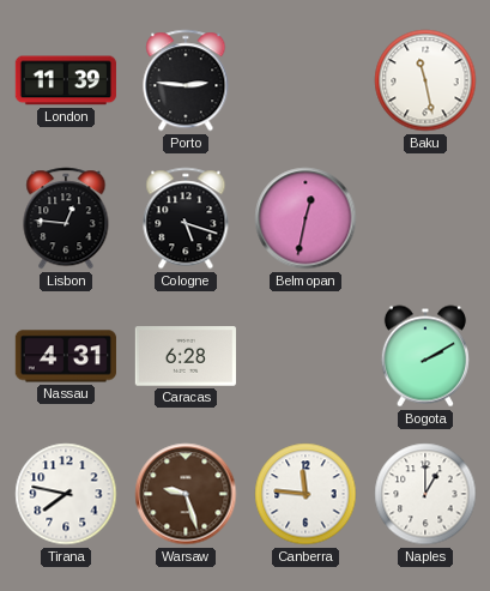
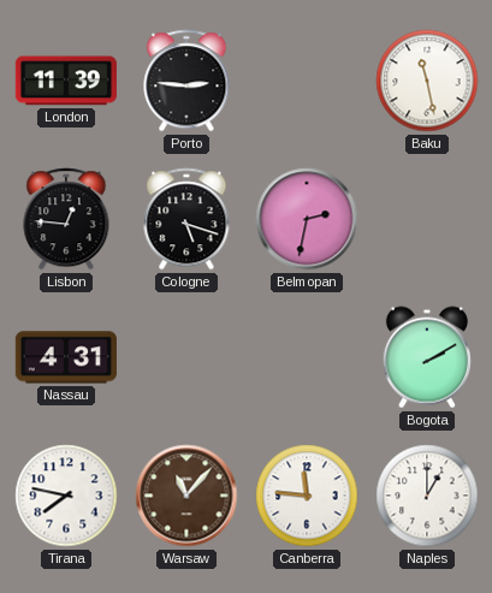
Belmopan: 12:32 -> 2:32
Caracas: 6:28 -> none
Warsaw: 9:27 -> 11:07
